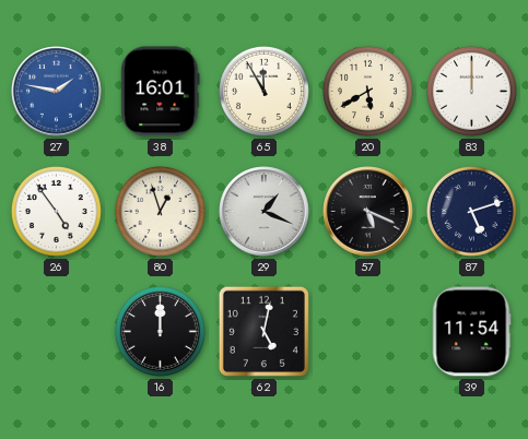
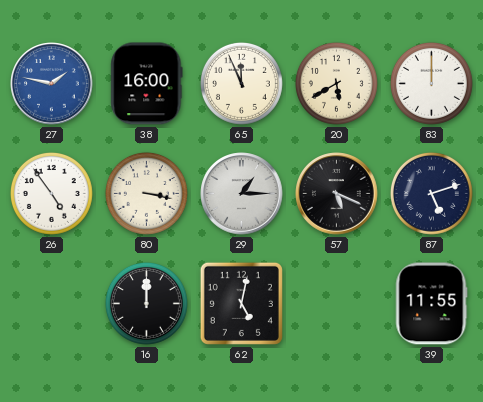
38: 16:01 -> 16:00
65: 11:55 -> 11:56
80: 12:57 -> 3:17
29: 1:19 -> 1:15
39: 11:54 -> 11:55
